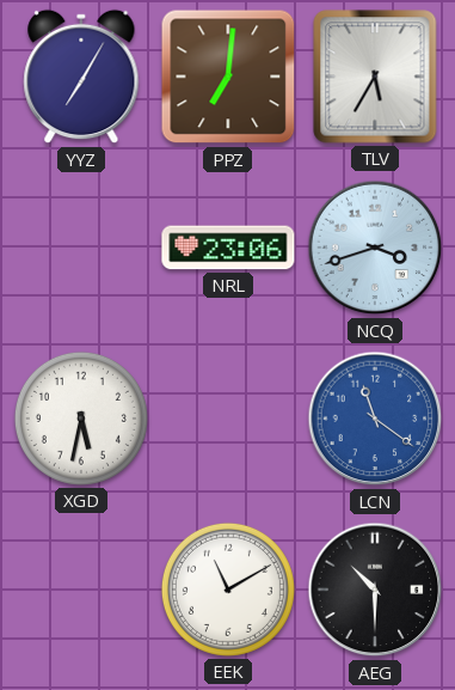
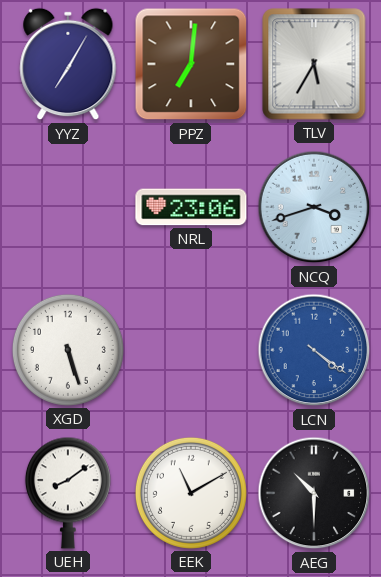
XGD: 5:32 -> 5:27
LCN: 11:21 -> 4:21
UEH: none -> 8:09
